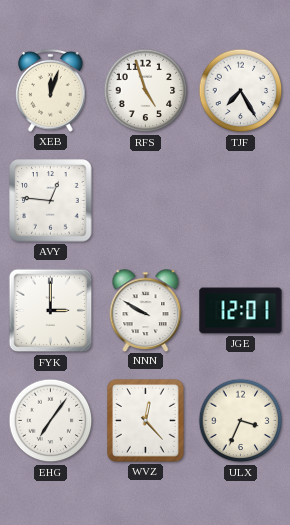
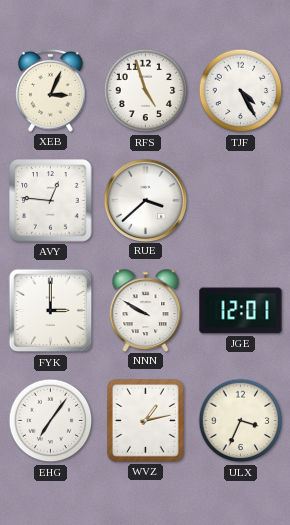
XEB: 12:03 -> 3:04
TJF: 7:25 -> 4:25
RUE: none -> 3:38
WVZ: 12:23 -> 1:13
